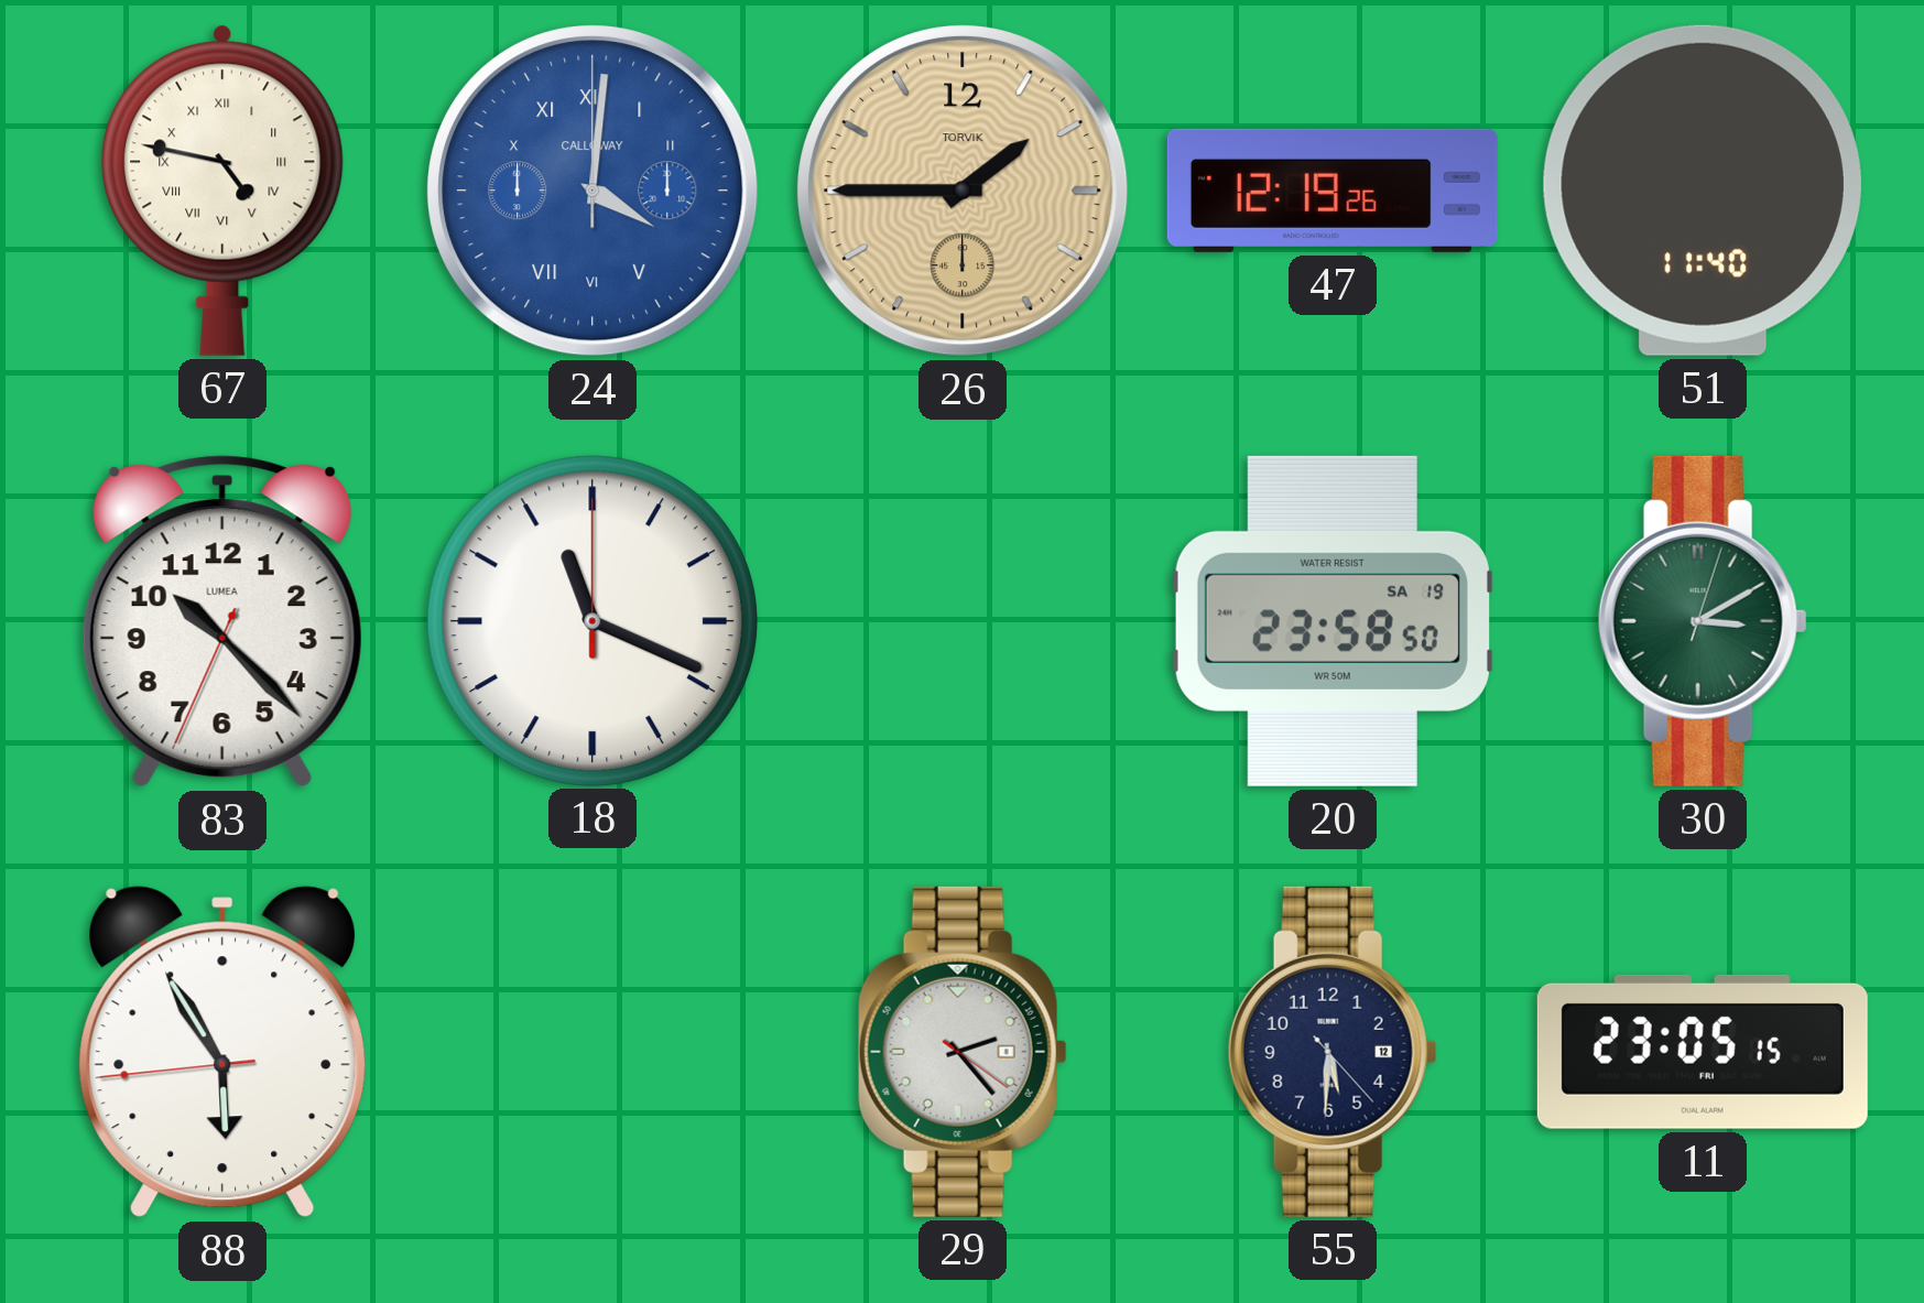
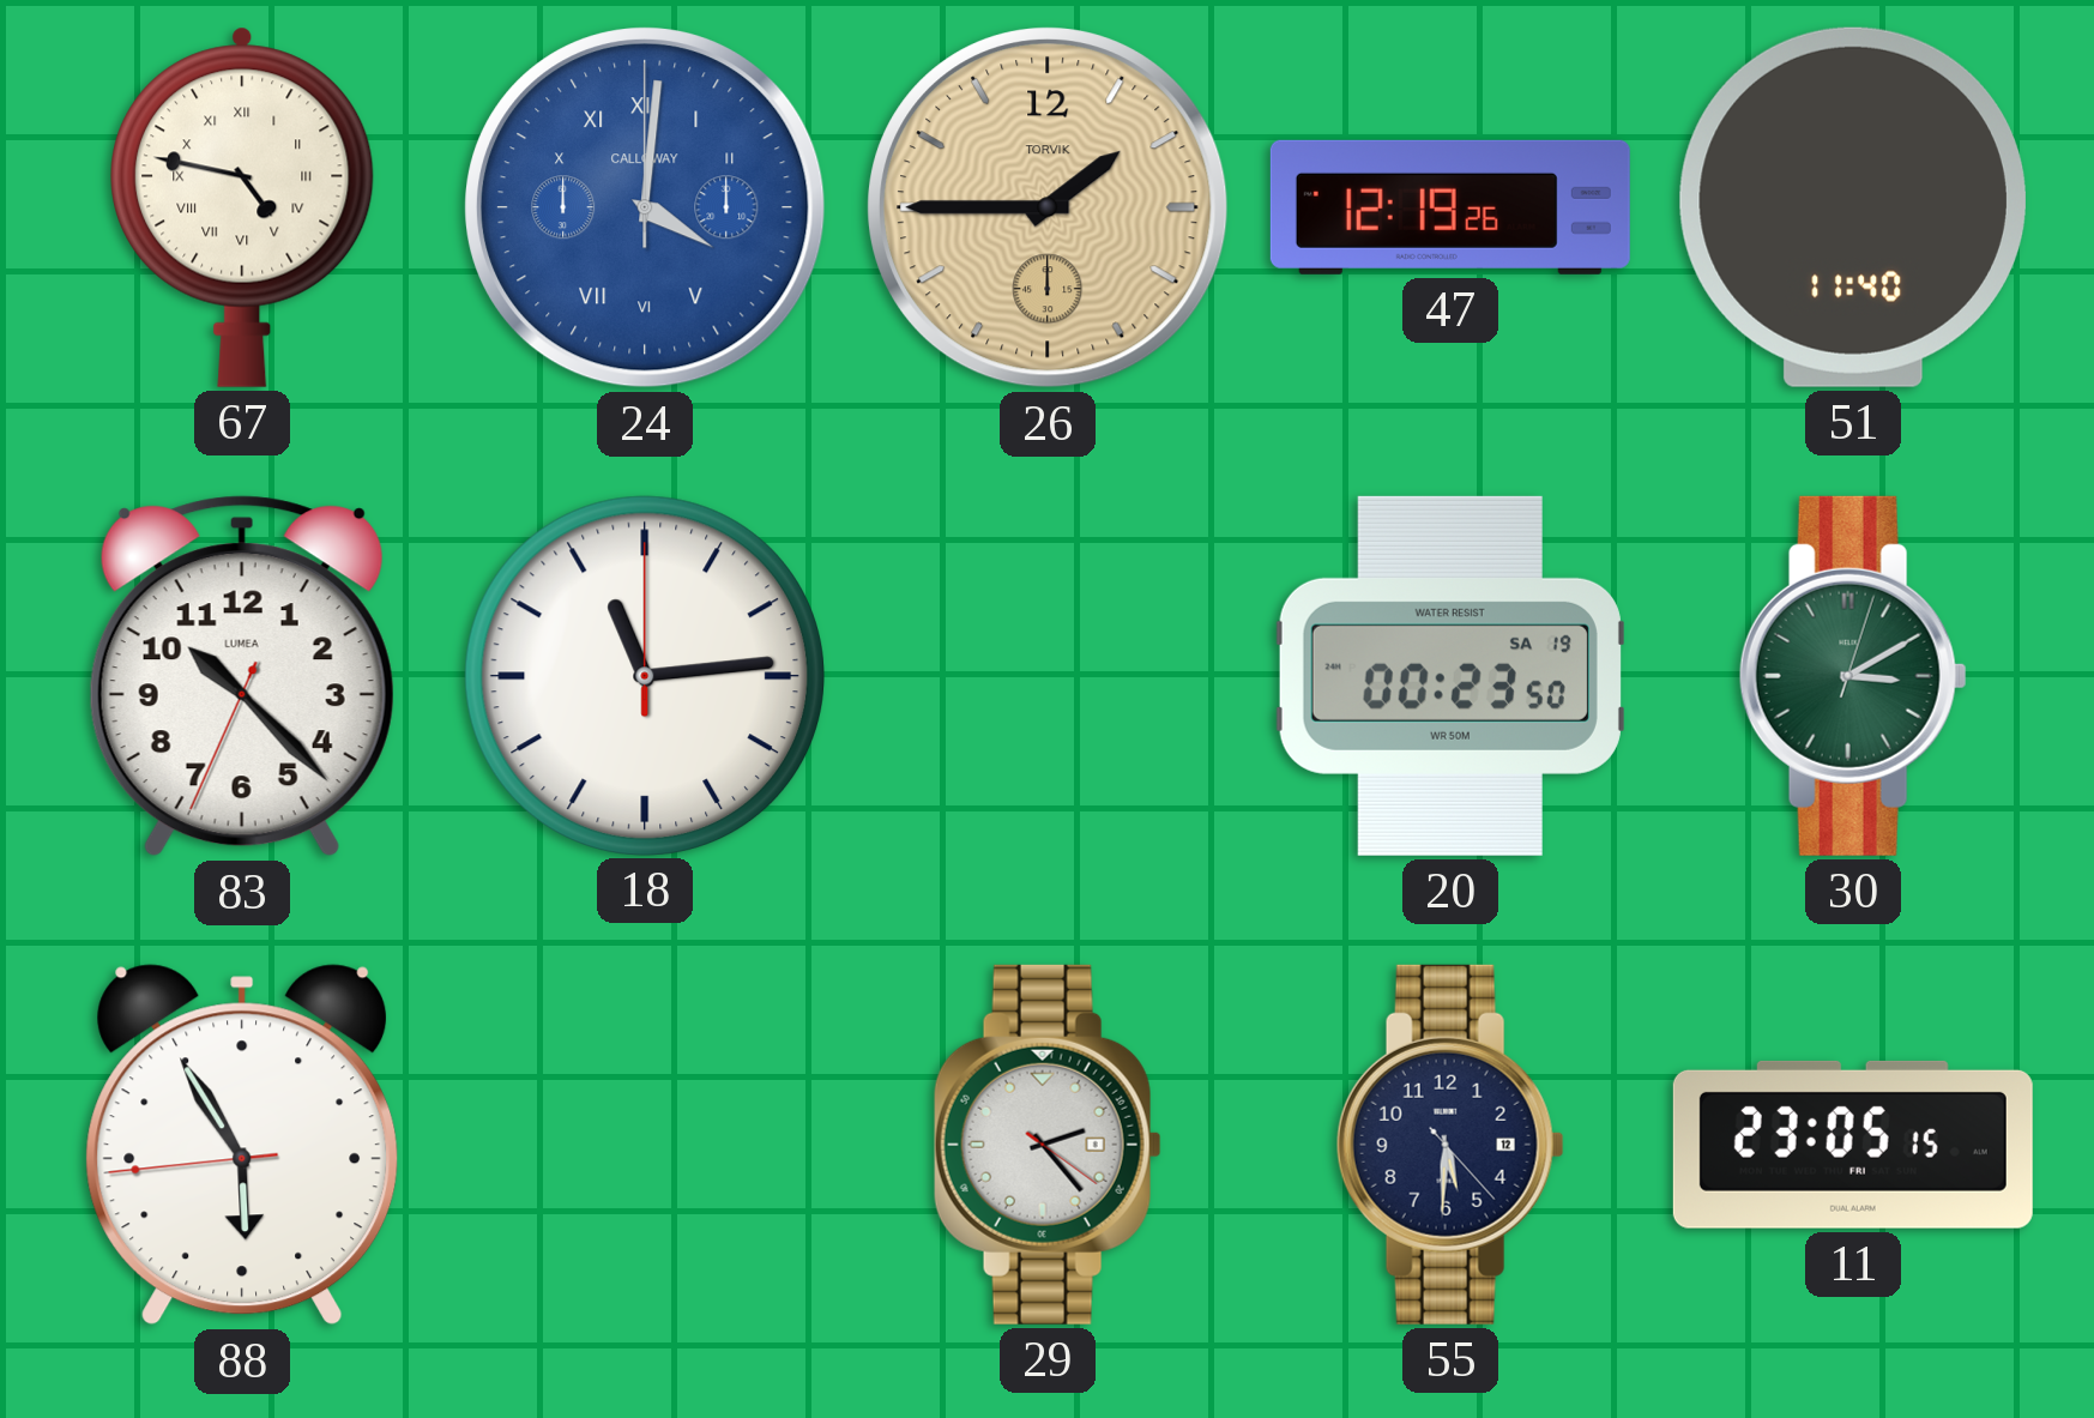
18: 11:19 -> 11:14
20: 23:58 -> 00:23
